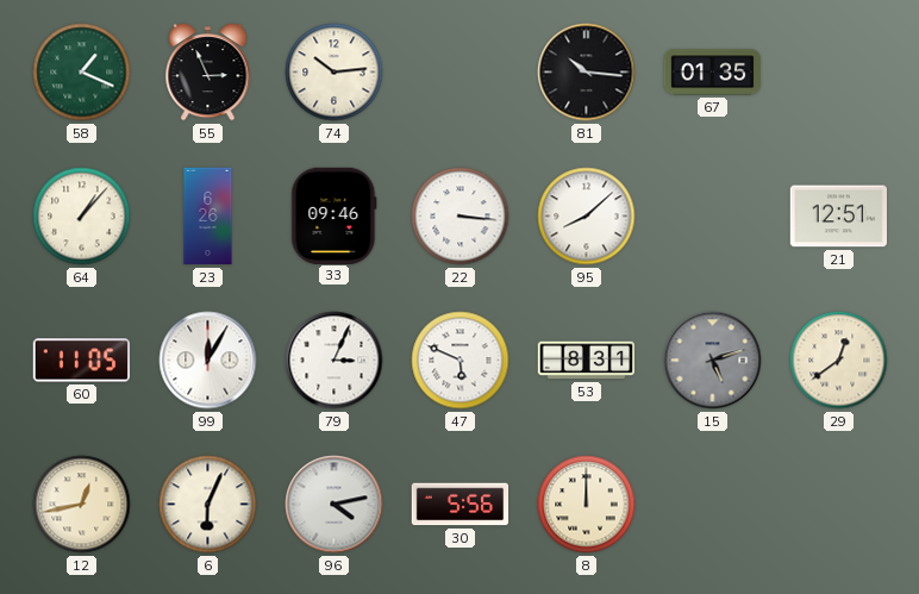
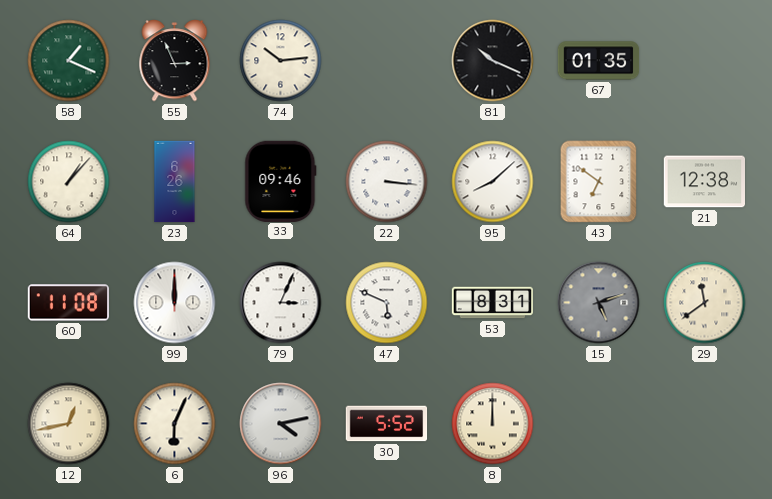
81: 10:16 -> 10:19
43: none -> 6:51
21: 12:51 -> 12:38
60: 11:05 -> 11:08
99: 12:05 -> 12:00
29: 12:39 -> 11:39
30: 5:56 -> 5:52
